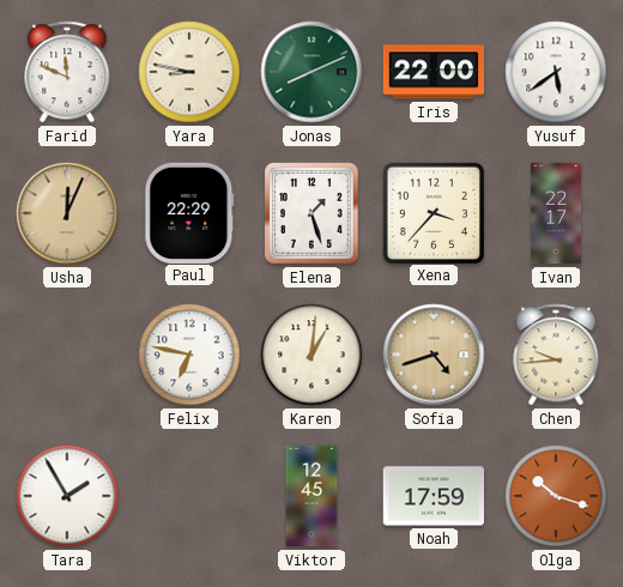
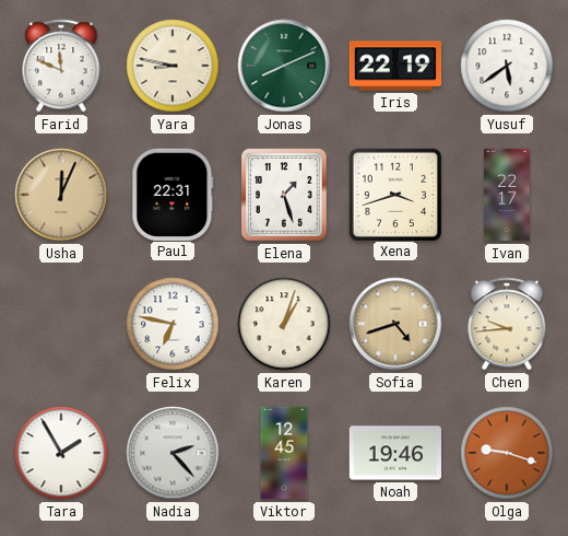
Iris: 22:00 -> 22:19
Paul: 22:29 -> 22:31
Xena: 3:37 -> 3:42
Karen: 1:01 -> 1:03
Nadia: none -> 2:23
Noah: 17:59 -> 19:46
Olga: 10:18 -> 9:18
